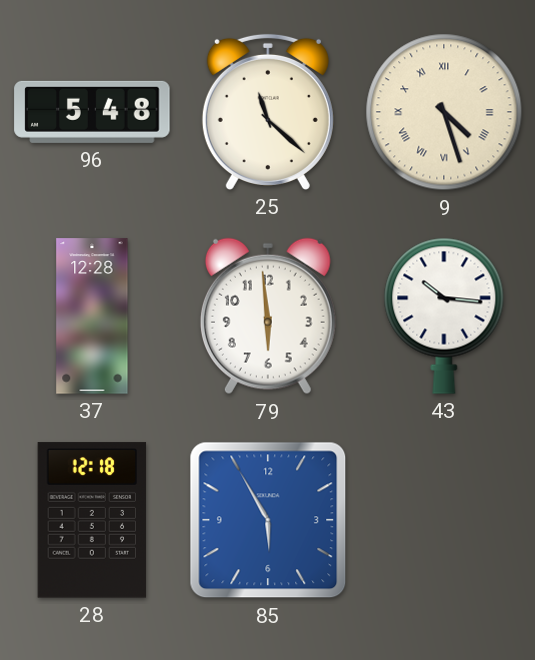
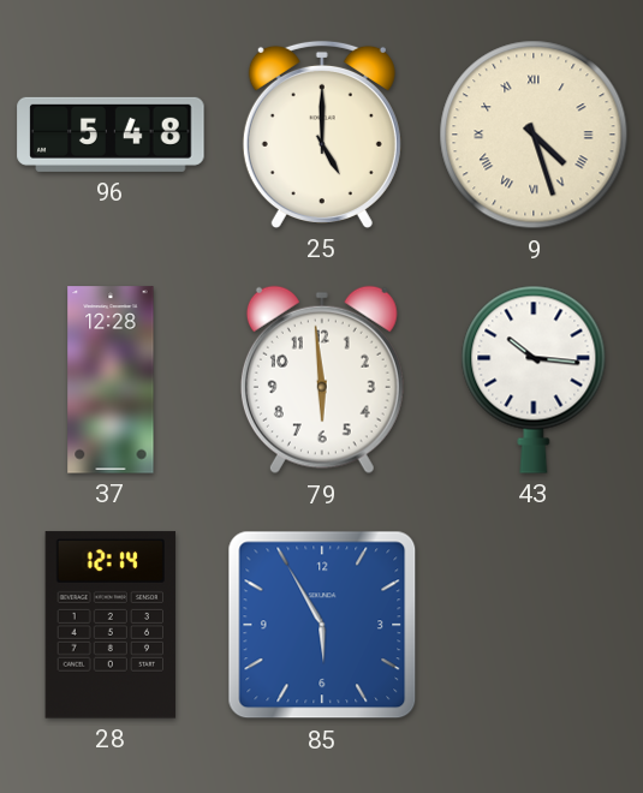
25: 11:22 -> 5:00
28: 12:18 -> 12:14
